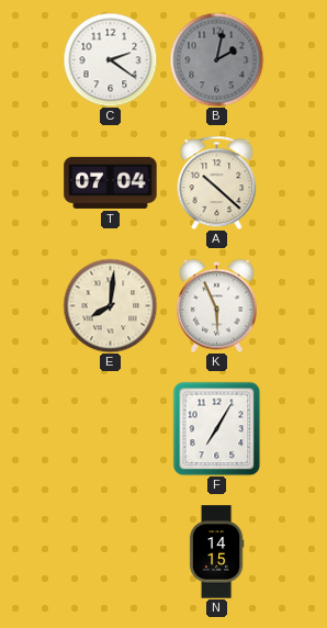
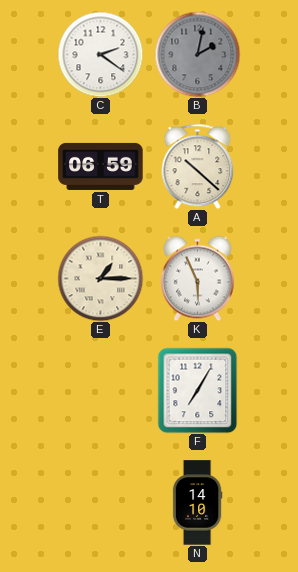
T: 07:04 -> 06:59
E: 8:01 -> 1:15
N: 14:15 -> 14:10
